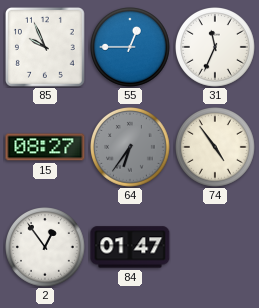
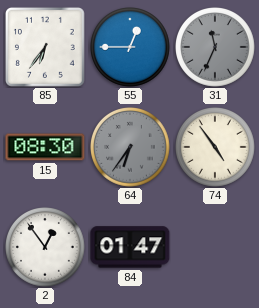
85: 9:56 -> 6:36
31 dial: white -> grey
15: 08:27 -> 08:30
